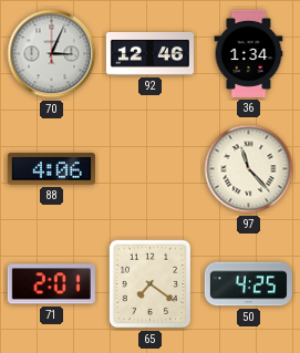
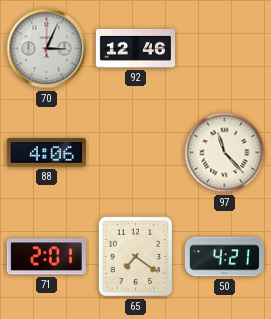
36: 1:34 -> none
50: 4:25 -> 4:21
